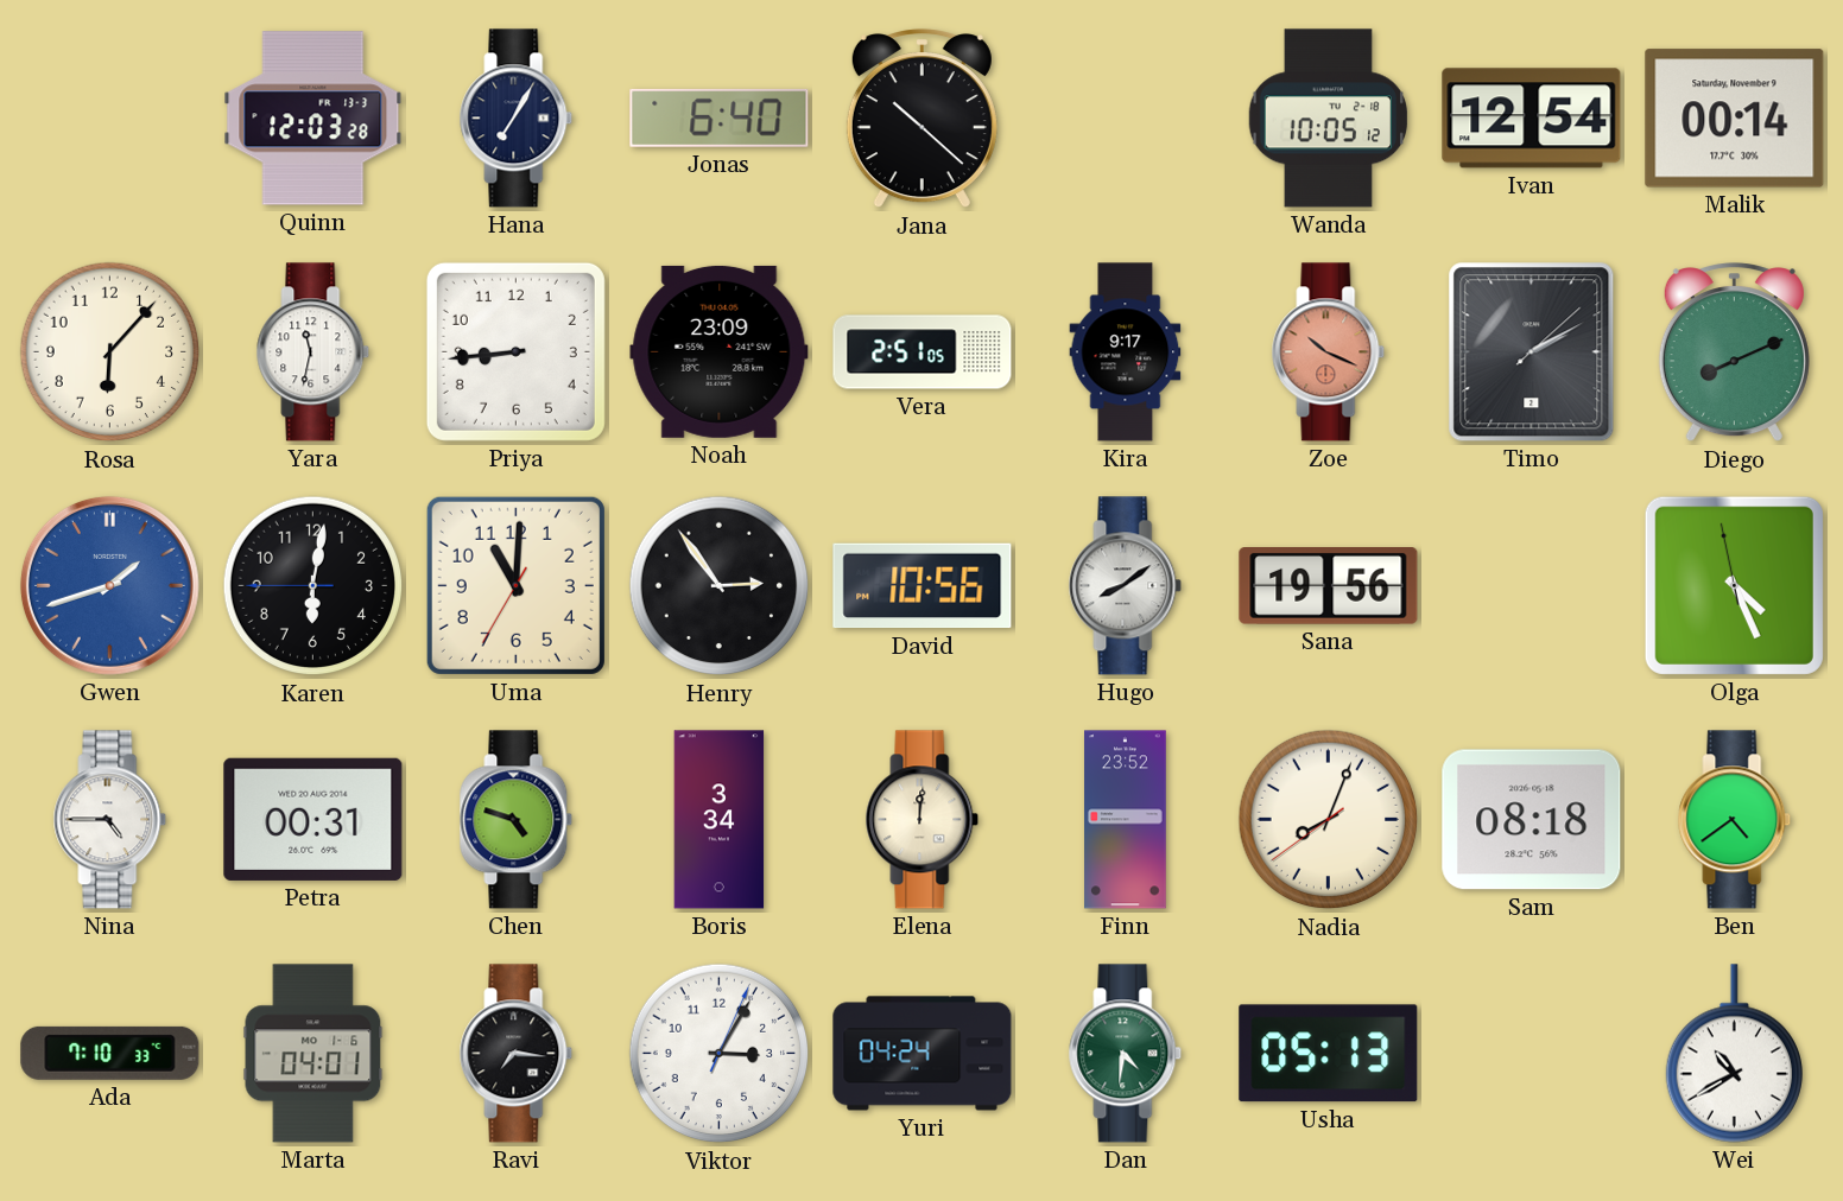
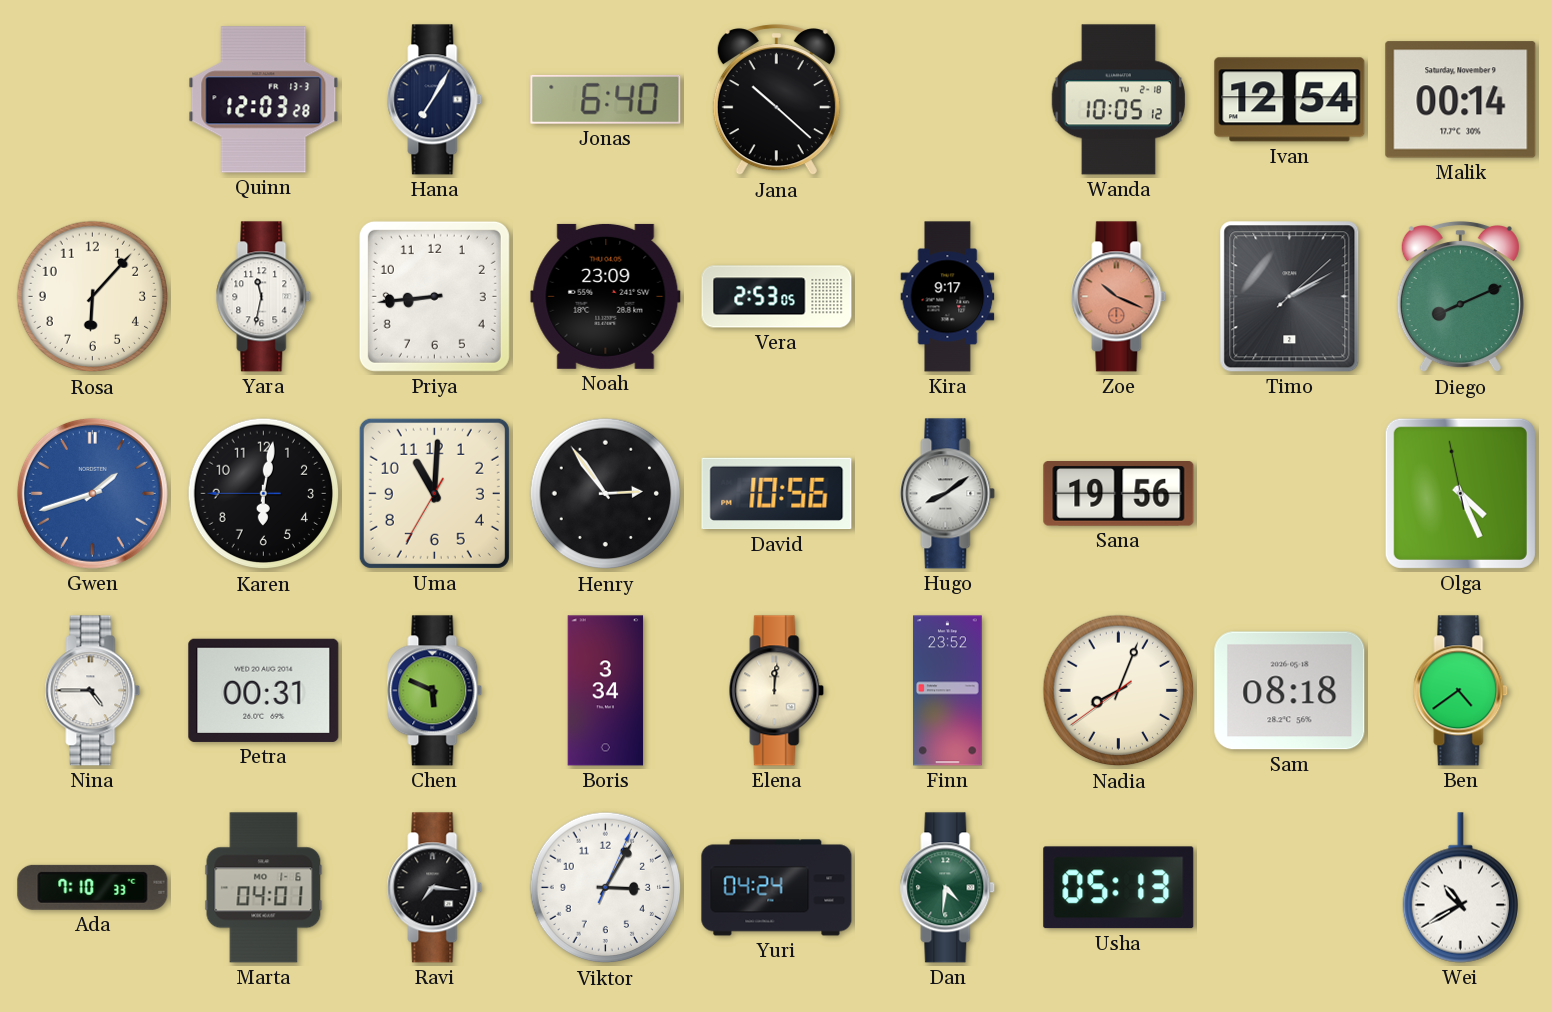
Vera: 2:51 -> 2:53
Chen: 4:48 -> 5:49
